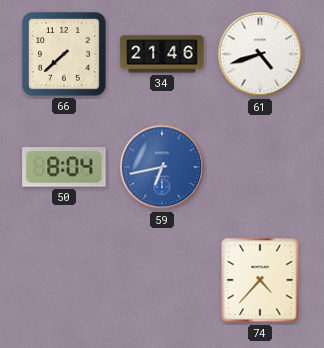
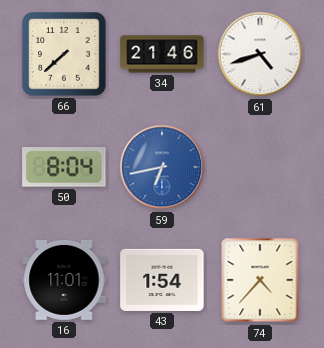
16: none -> 11:01
43: none -> 1:54
